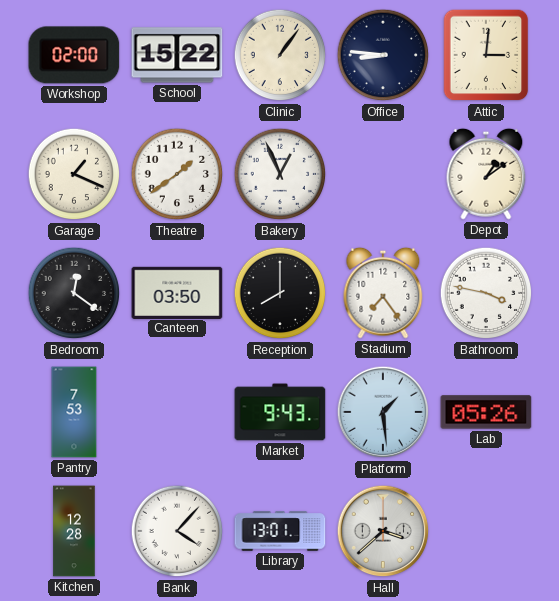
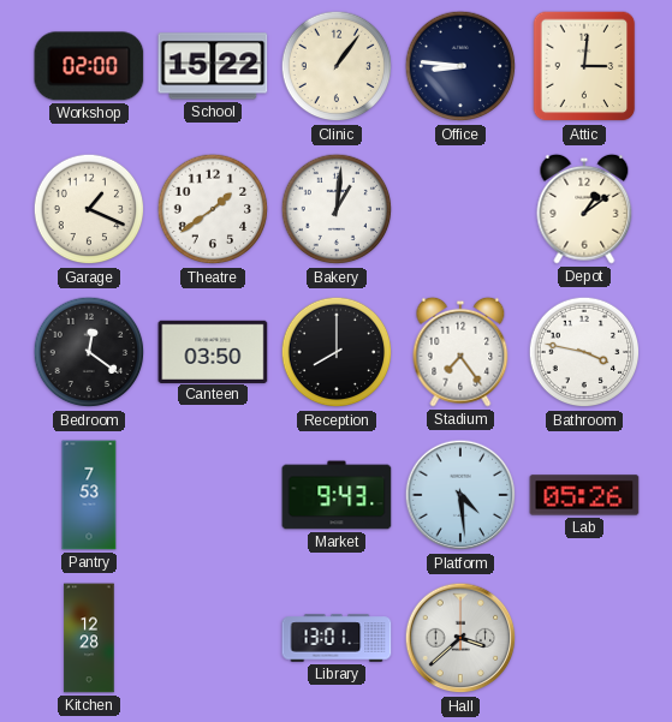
Bakery: 12:56 -> 1:01
Platform: 1:29 -> 4:29
Bank: 4:07 -> none
